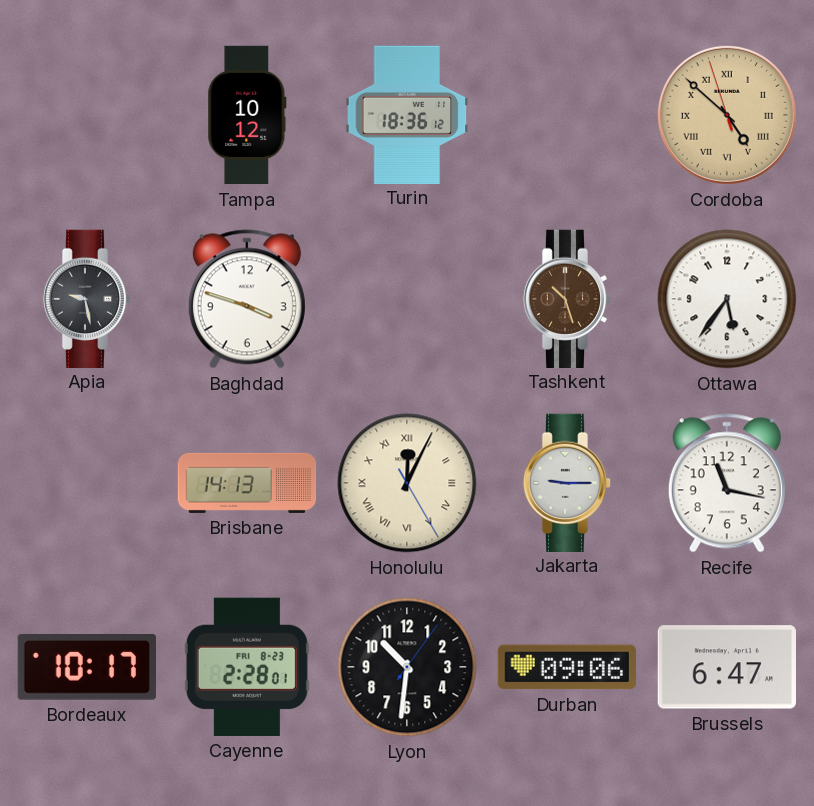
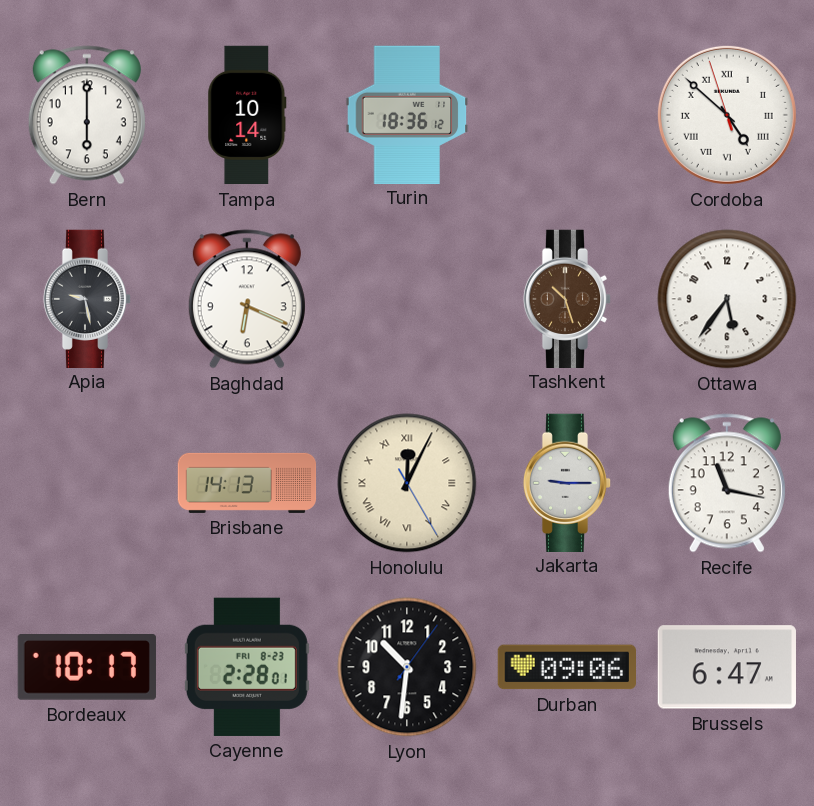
Bern: none -> 6:00
Tampa: 10:12 -> 10:14
Cordoba dial: champagne -> white
Baghdad: 3:48 -> 6:19
